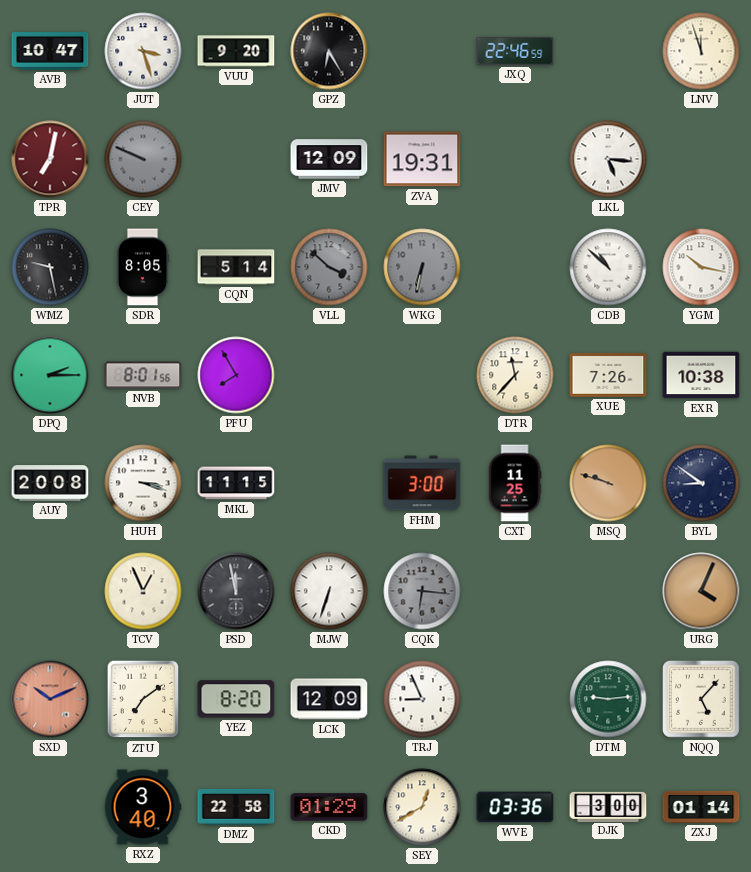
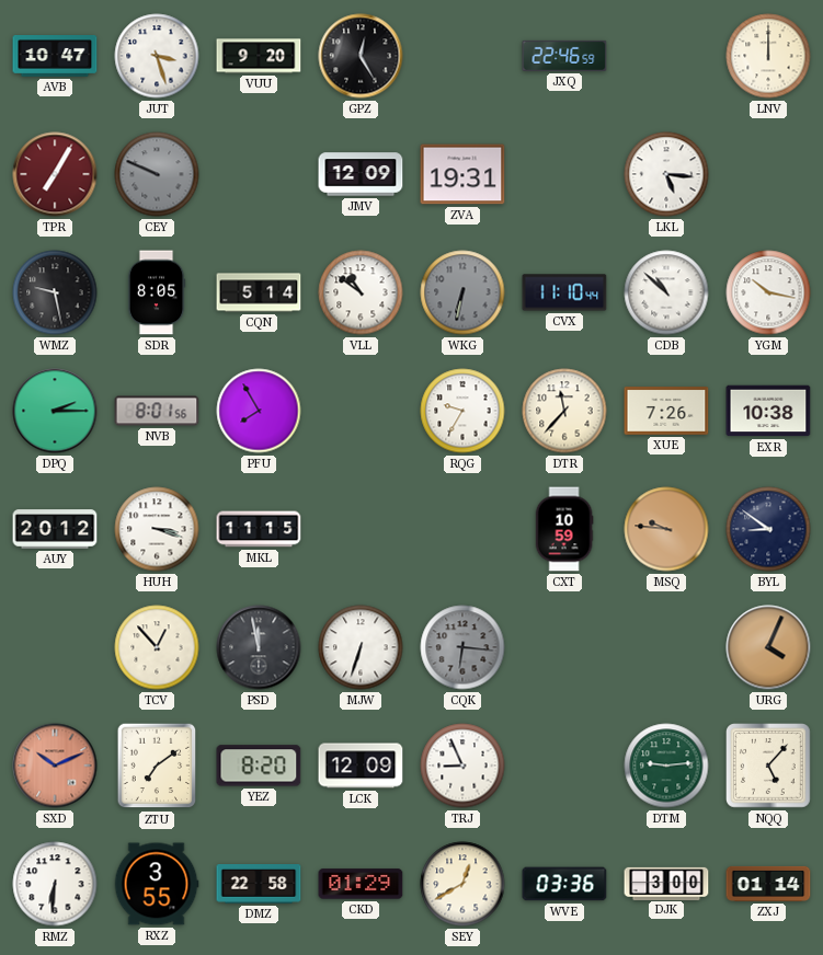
GPZ: 6:25 -> 12:25
LNV: 11:57 -> 12:00
TPR: 7:02 -> 7:05
VLL: 3:52 -> 10:51
VLL dial: grey -> white
CVX: none -> 11:10
RQG: none -> 9:35
AUY: 20:08 -> 20:12
FHM: 3:00 -> none
CXT: 11:25 -> 10:59
MSQ: 9:48 -> 9:46
TCV: 12:56 -> 12:53
RMZ: none -> 6:31
RXZ: 3:40 -> 3:55
